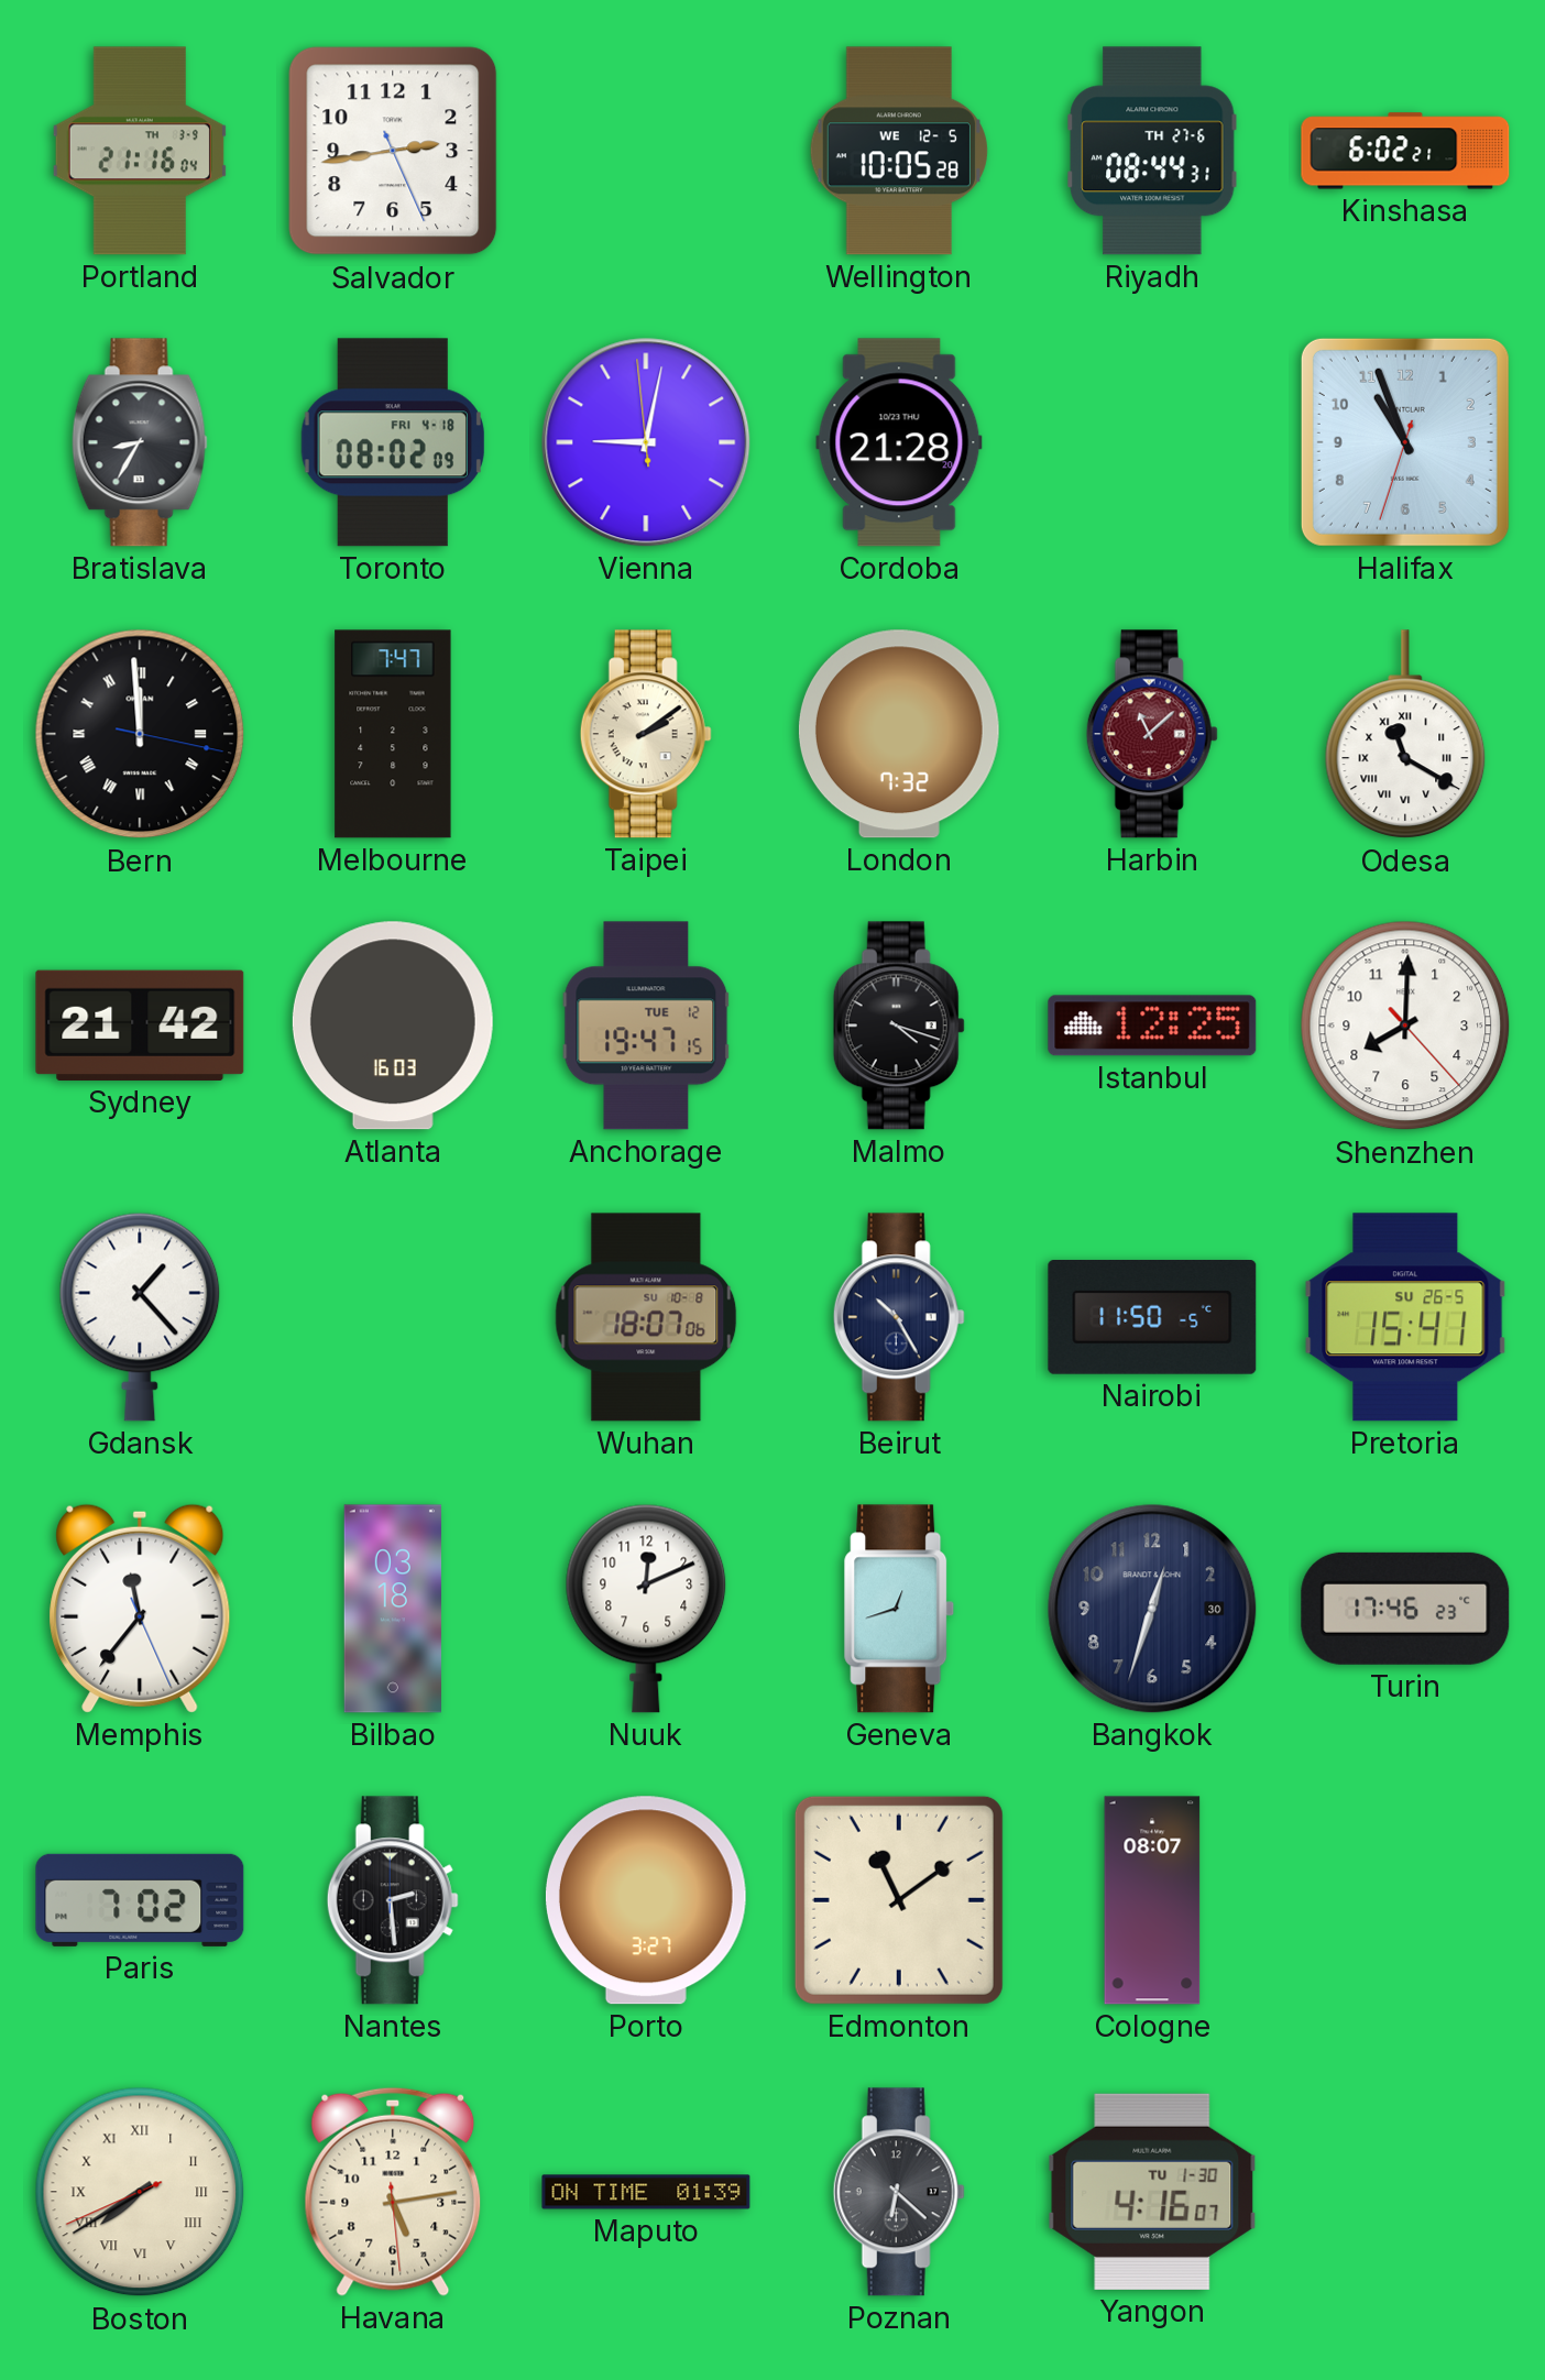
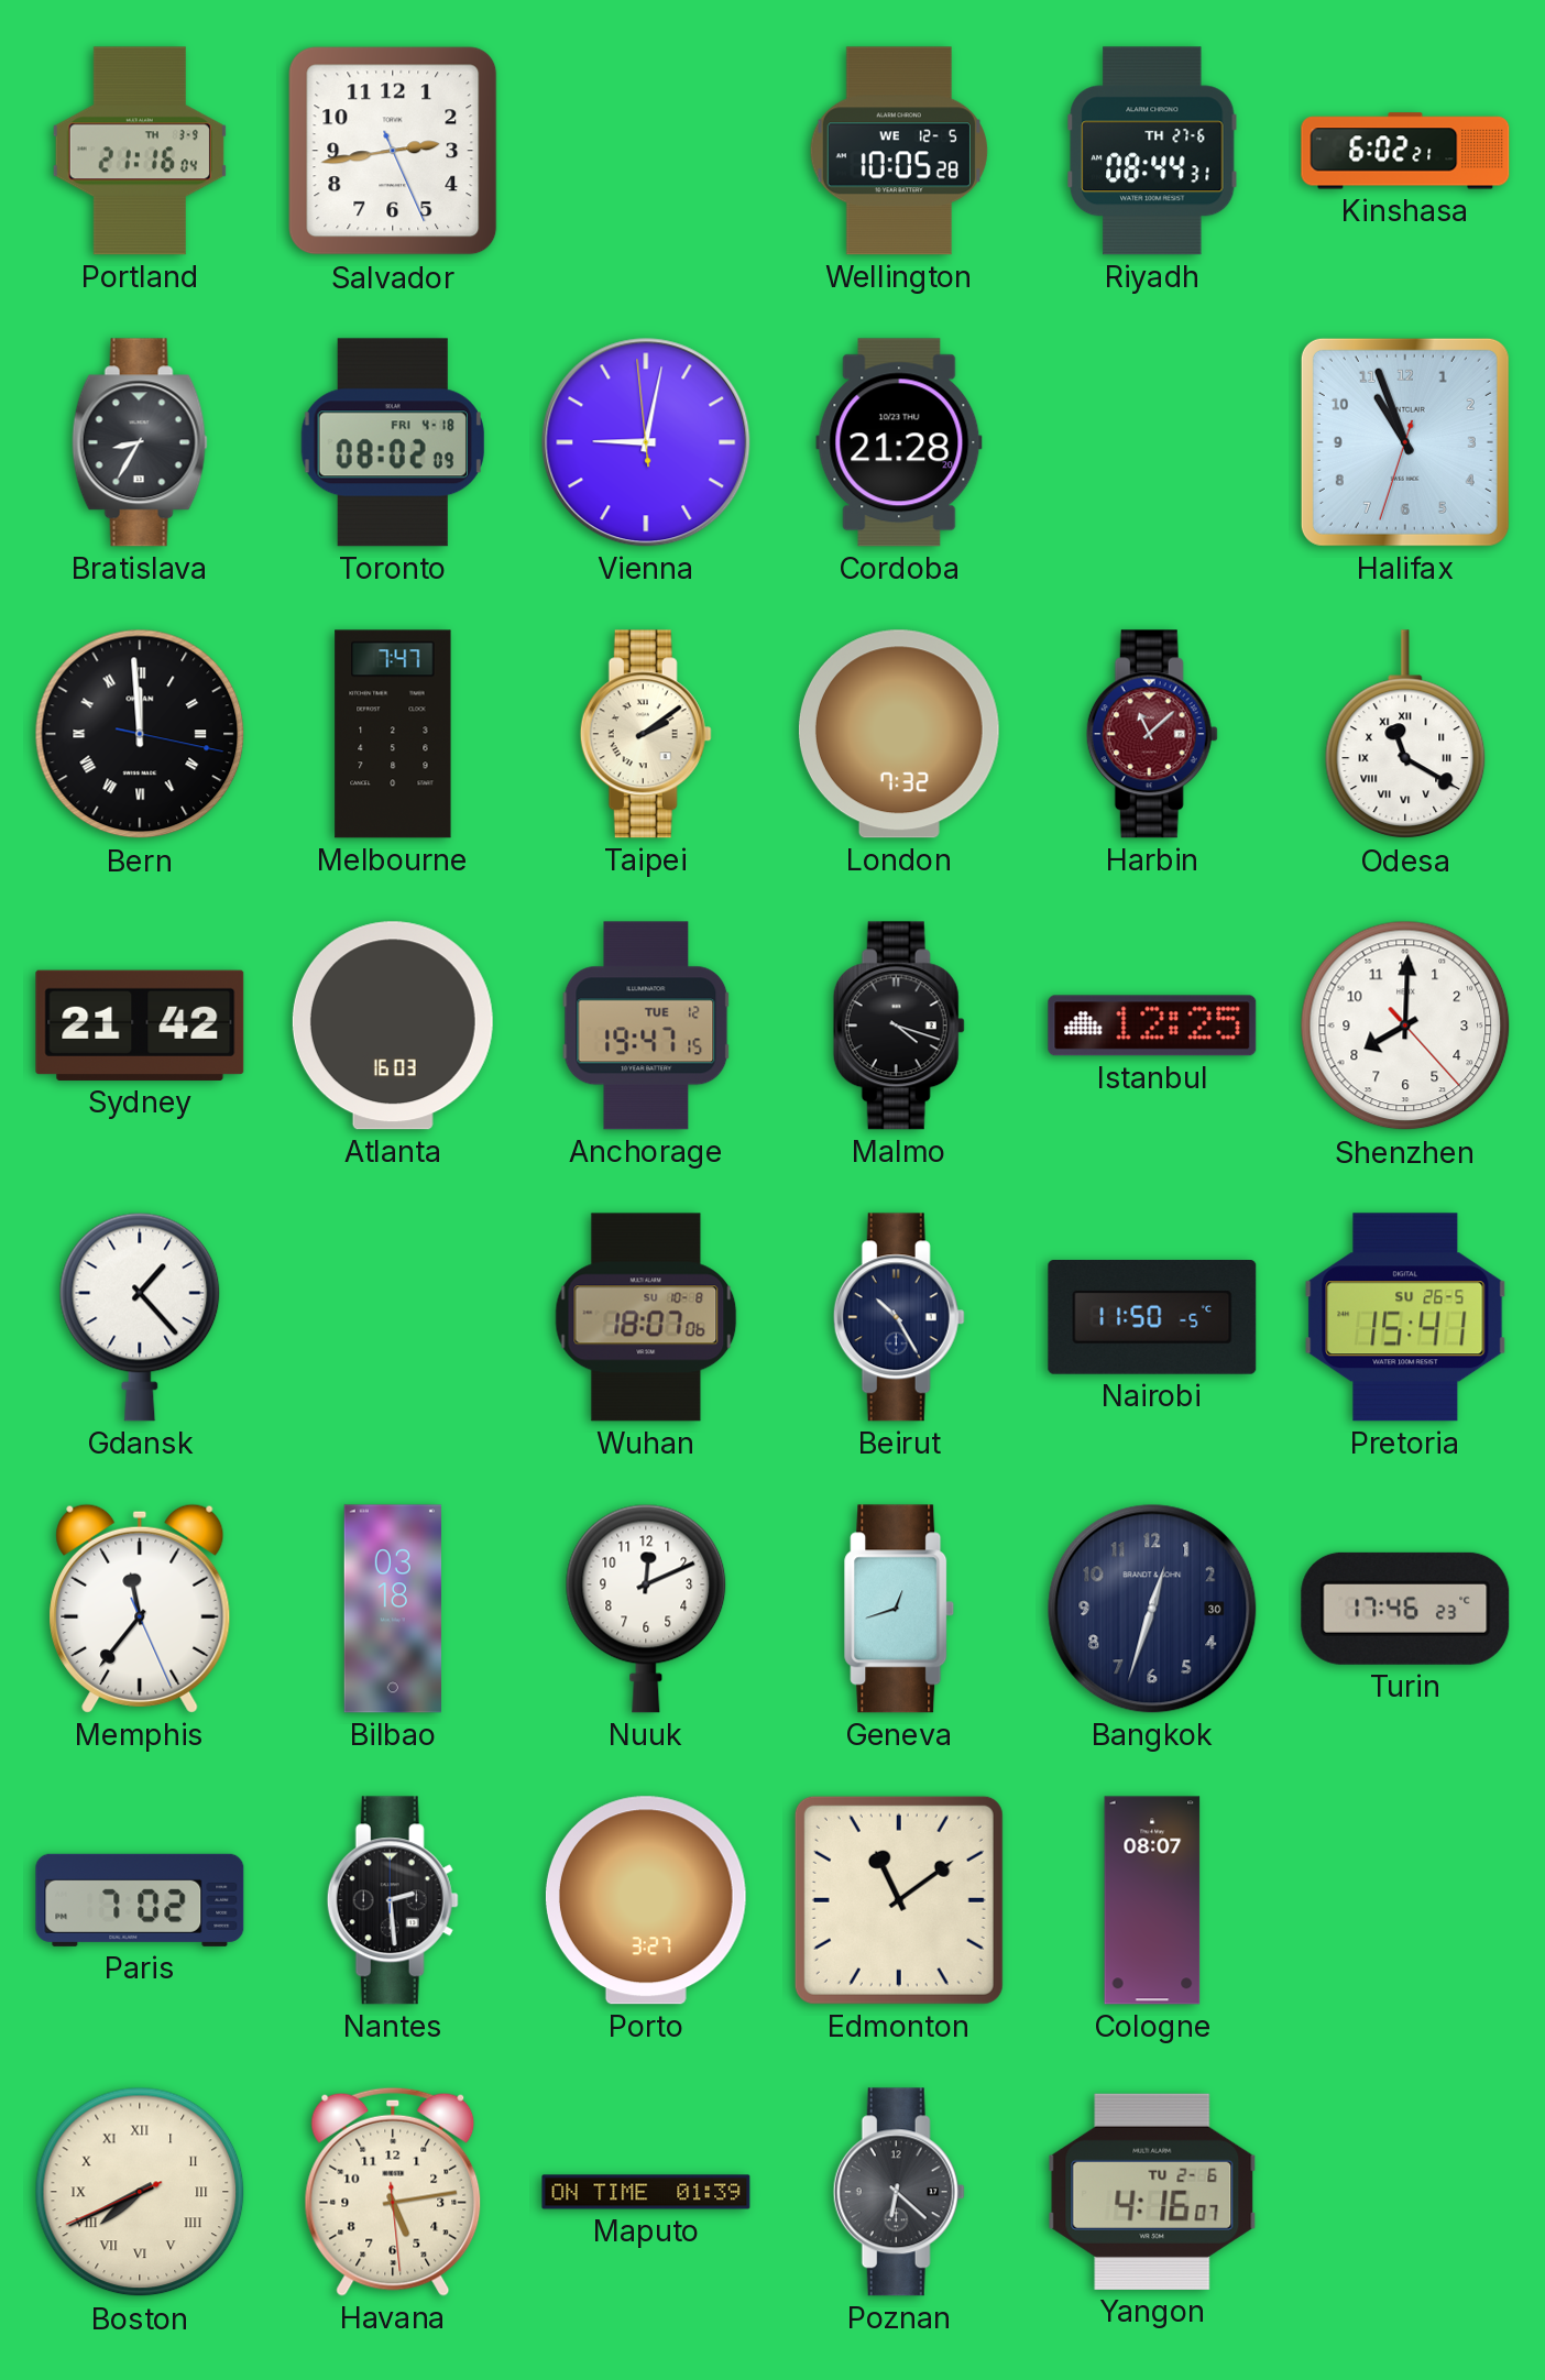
Boston: 7:39 -> 7:40
Yangon date: TU 1-30 -> TU 2-6
